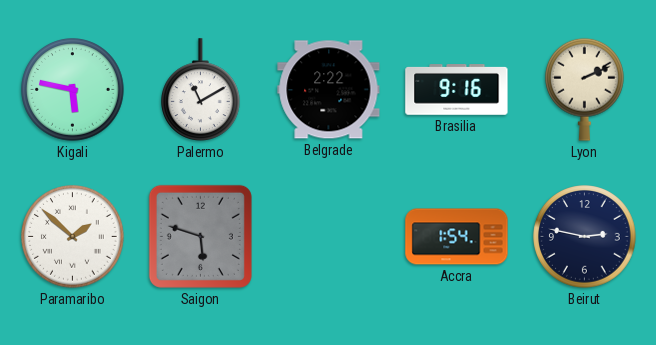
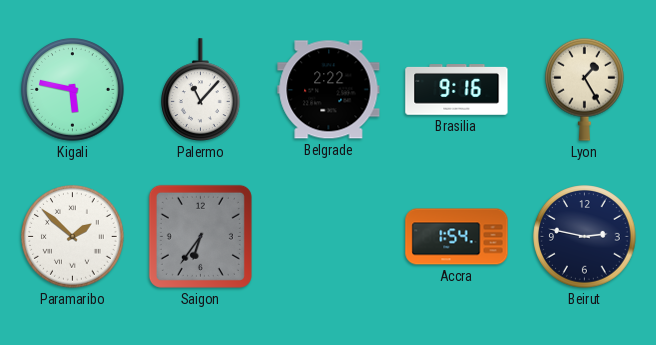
Palermo: 11:10 -> 11:07
Lyon: 2:11 -> 1:25
Saigon: 5:48 -> 6:36
